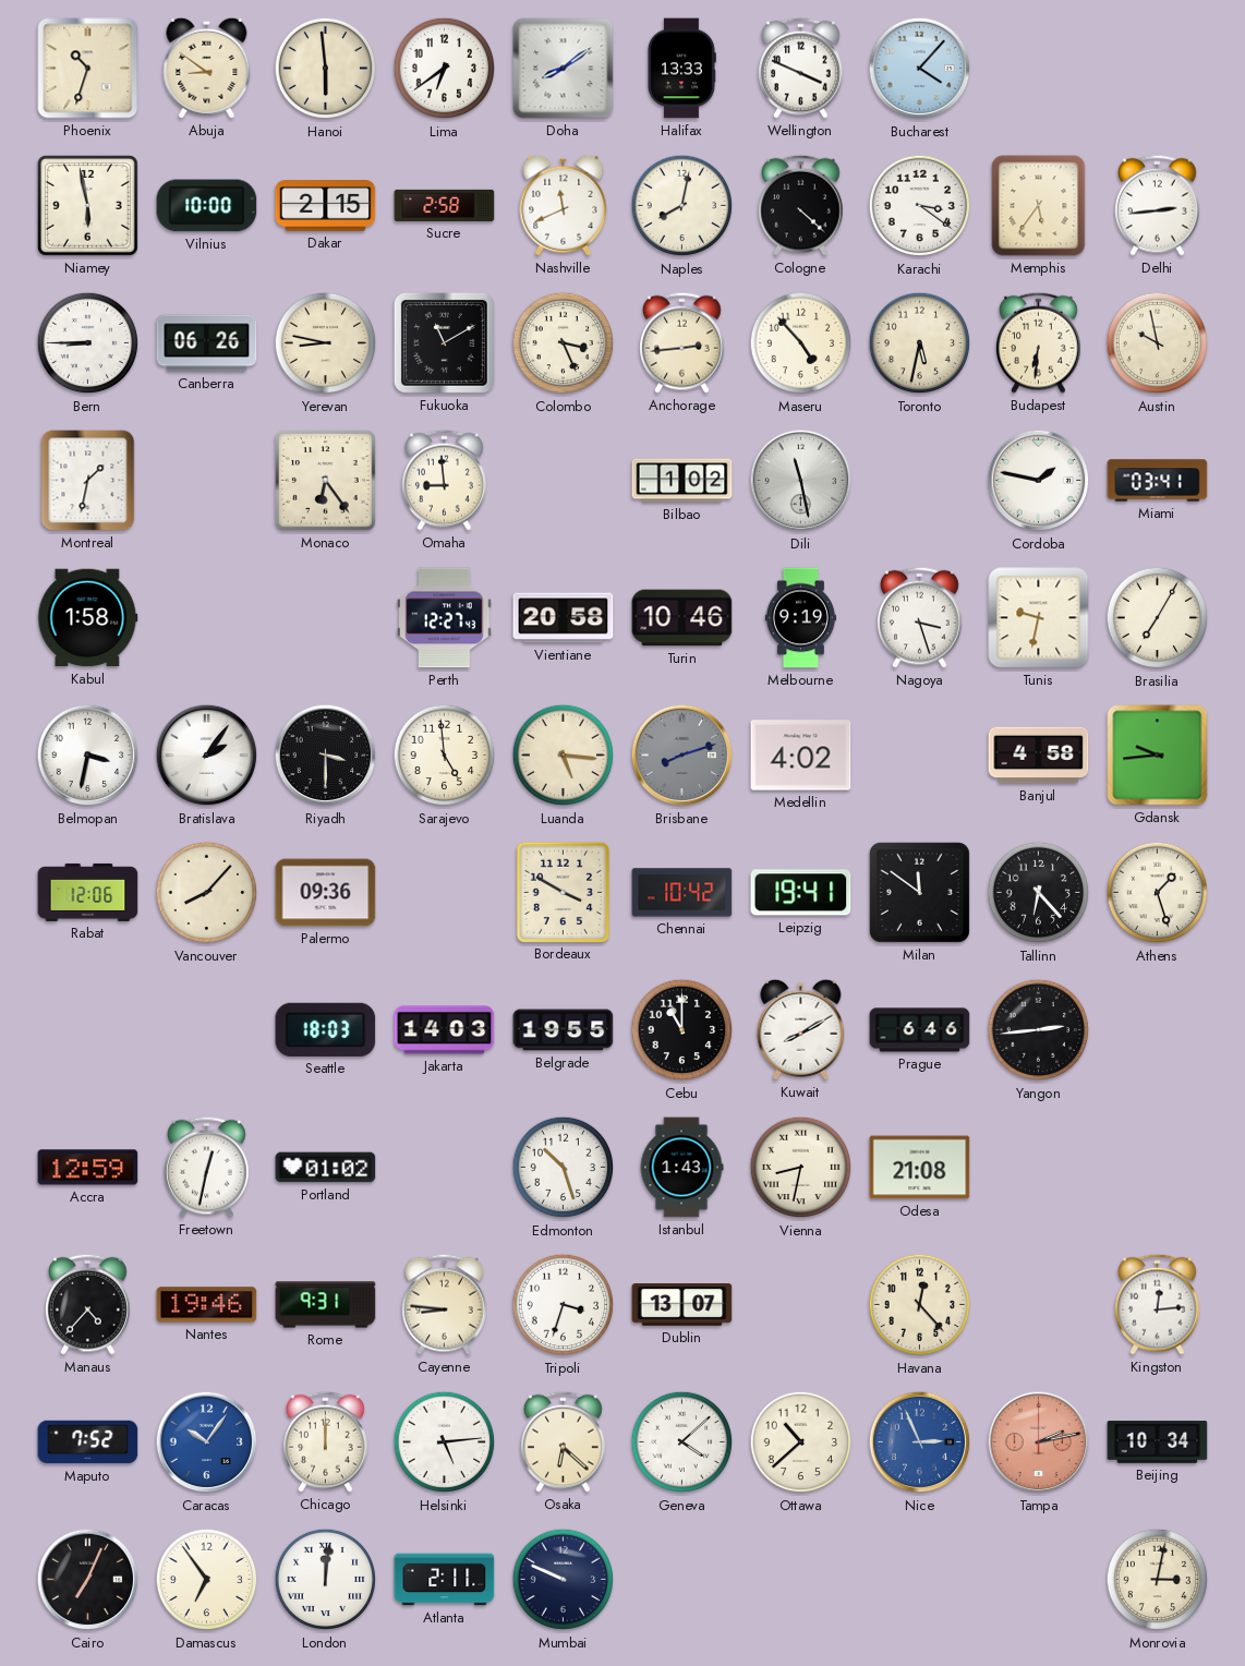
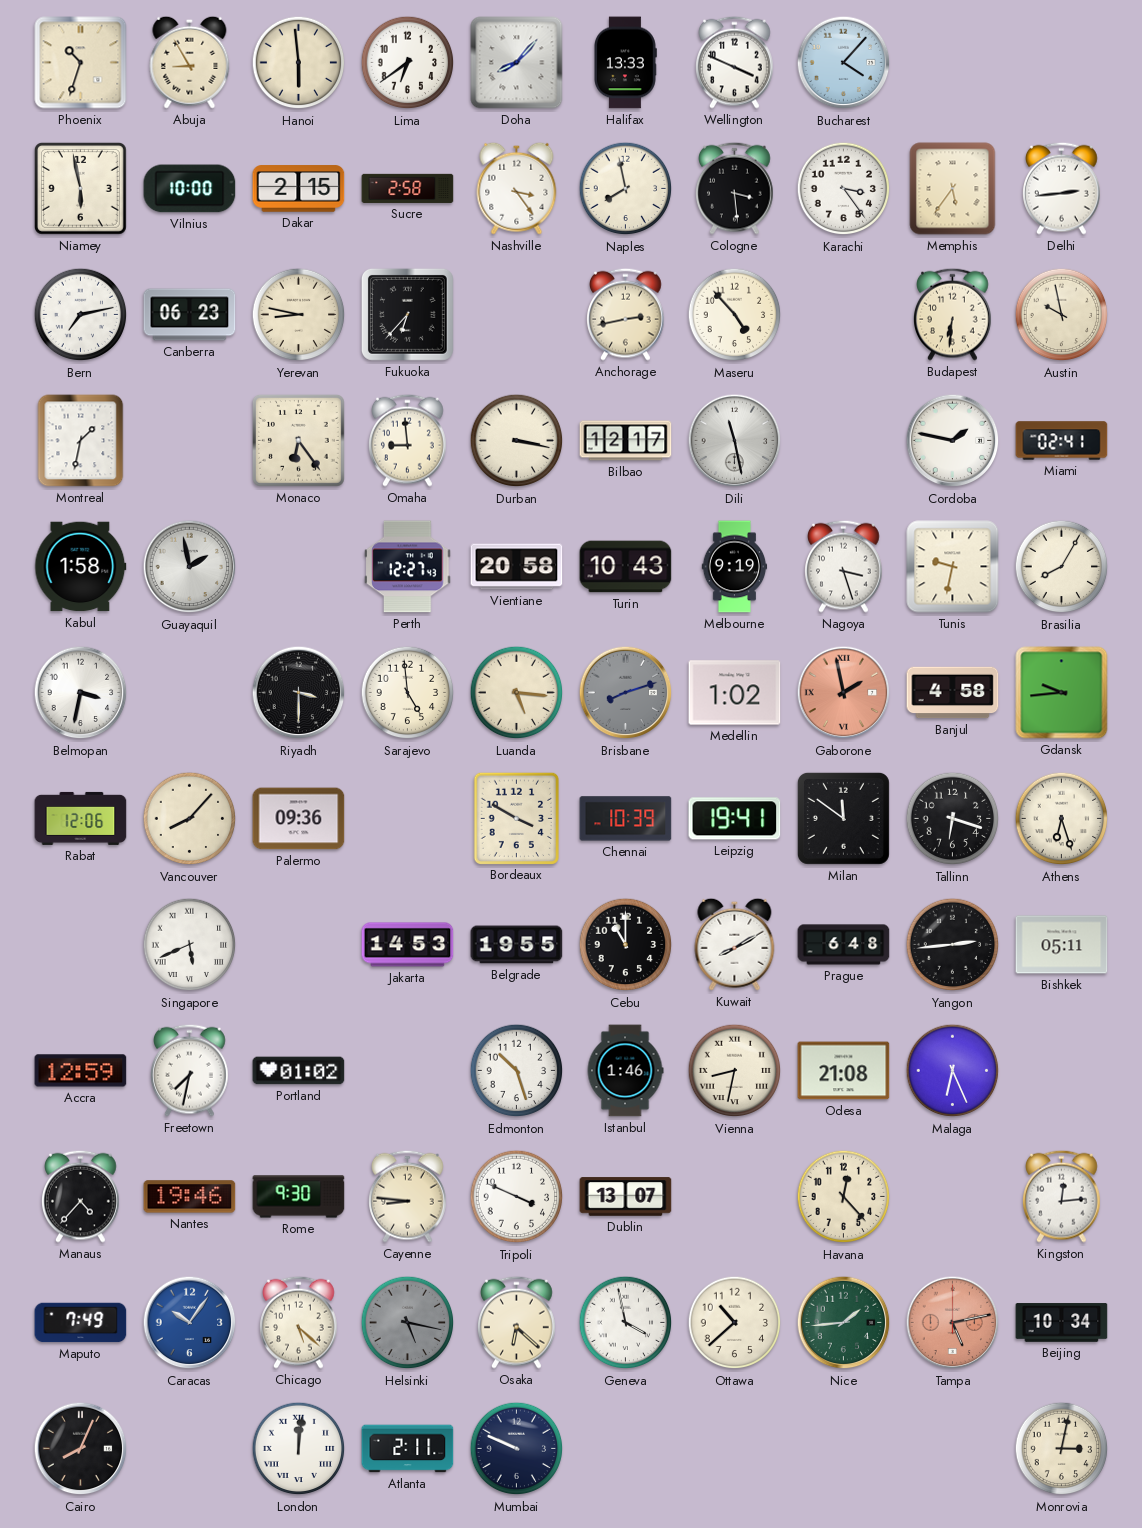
Abuja: 8:51 -> 8:55
Doha: 8:09 -> 8:07
Nashville: 11:41 -> 3:24
Naples: 8:02 -> 7:58
Cologne: 4:22 -> 3:29
Karachi: 3:21 -> 3:24
Bern: 8:45 -> 7:13
Canberra: 06:26 -> 06:23
Fukuoka: 11:10 -> 6:37
Colombo: 3:26 -> none
Anchorage: 2:44 -> 2:43
Toronto: 5:32 -> none
Durban: none -> 3:17
Bilbao: 1:02 -> 12:17
Miami: 03:41 -> 02:41
Guayaquil: none -> 1:58
Turin: 10:46 -> 10:43
Brasilia: 7:05 -> 8:05
Bratislava: 2:06 -> none
Medellin: 4:02 -> 1:02
Gaborone: none -> 1:58
Chennai: 10:42 -> 10:39
Tallinn: 6:23 -> 6:18
Athens: 1:27 -> 6:27
Singapore: none -> 5:41
Seattle: 18:03 -> none
Jakarta: 14:03 -> 14:53
Prague: 6:46 -> 6:48
Bishkek: none -> 05:11
Freetown: 12:32 -> 7:32
Istanbul: 1:43 -> 1:46
Malaga: none -> 6:26
Rome: 9:31 -> 9:30
Tripoli: 3:33 -> 3:49
Maputo: 7:52 -> 7:49
Chicago: 12:00 -> 5:22
Helsinki: 5:14 -> 5:17
Helsinki dial: white -> grey
Geneva: 4:08 -> 3:58
Nice: 2:56 -> 1:44
Nice dial: blue -> green
Tampa: 2:13 -> 5:13
Cairo: 7:04 -> 8:04
Damascus: 6:54 -> none
